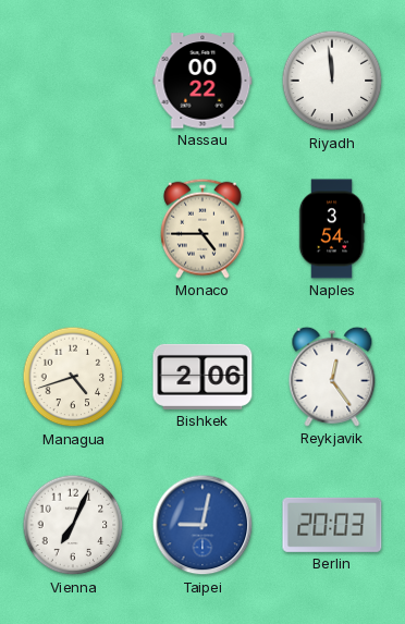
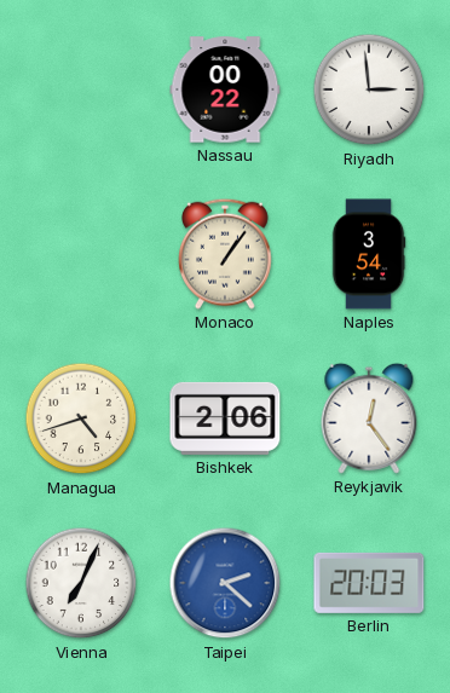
Riyadh: 11:59 -> 2:59
Monaco: 4:45 -> 1:06
Taipei: 9:02 -> 2:22
